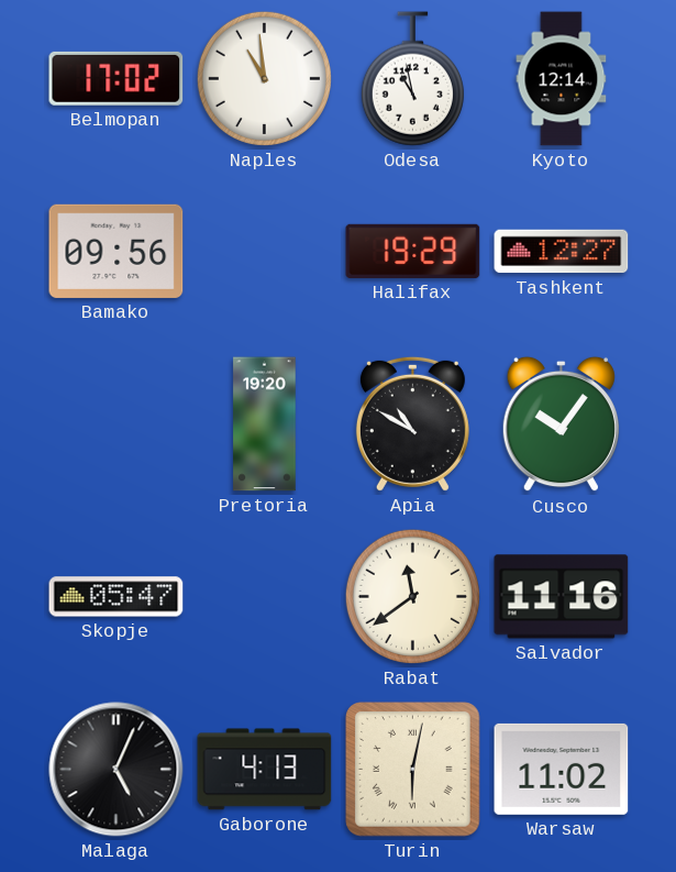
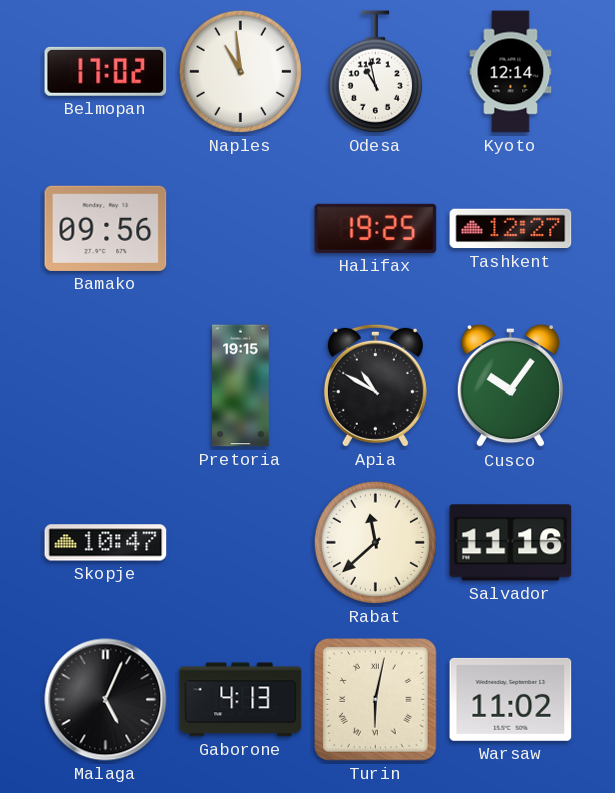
Halifax: 19:29 -> 19:25
Pretoria: 19:20 -> 19:15
Skopje: 05:47 -> 10:47
Rabat: 11:39 -> 11:38
